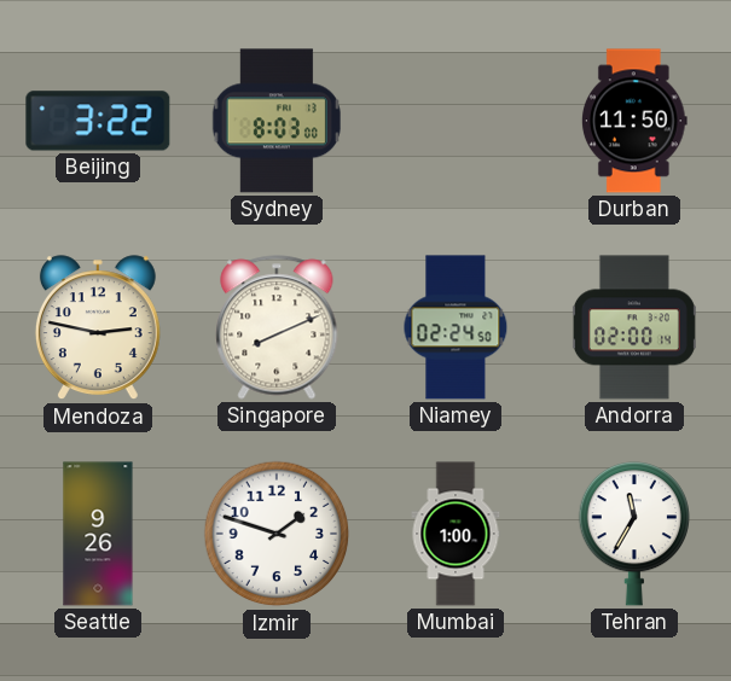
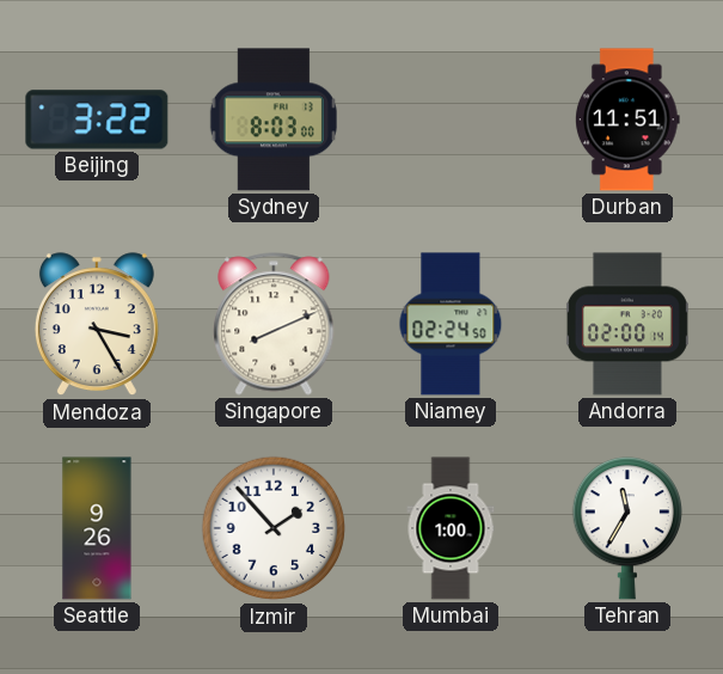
Durban: 11:50 -> 11:51
Mendoza: 2:47 -> 3:25
Izmir: 1:48 -> 1:53
